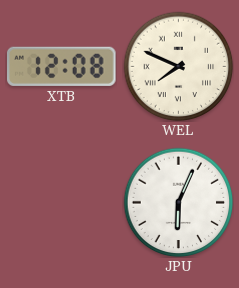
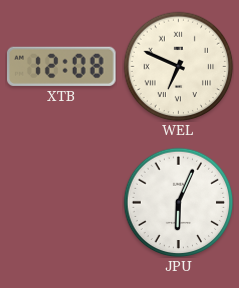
WEL: 7:49 -> 6:49
